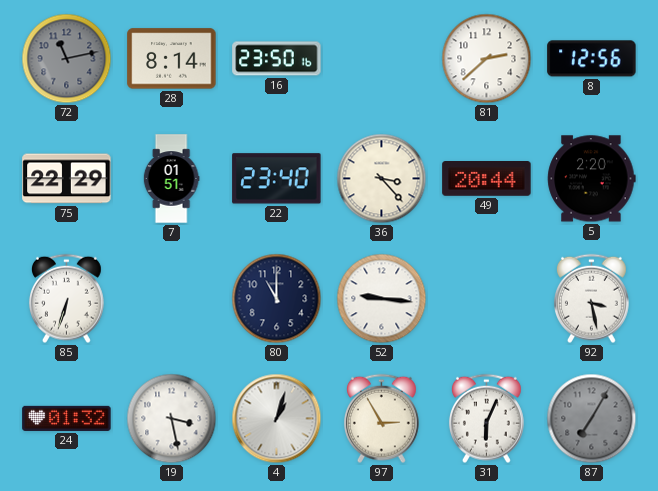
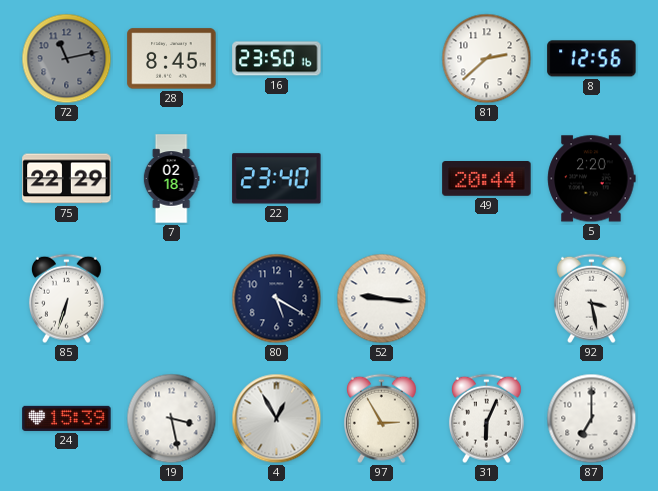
28: 8:14 -> 8:45
7: 01:51 -> 02:18
36: 3:23 -> none
80: 11:00 -> 5:20
24: 01:32 -> 15:39
4: 1:03 -> 12:55
87: 7:05 -> 7:00
87 dial: grey -> white
